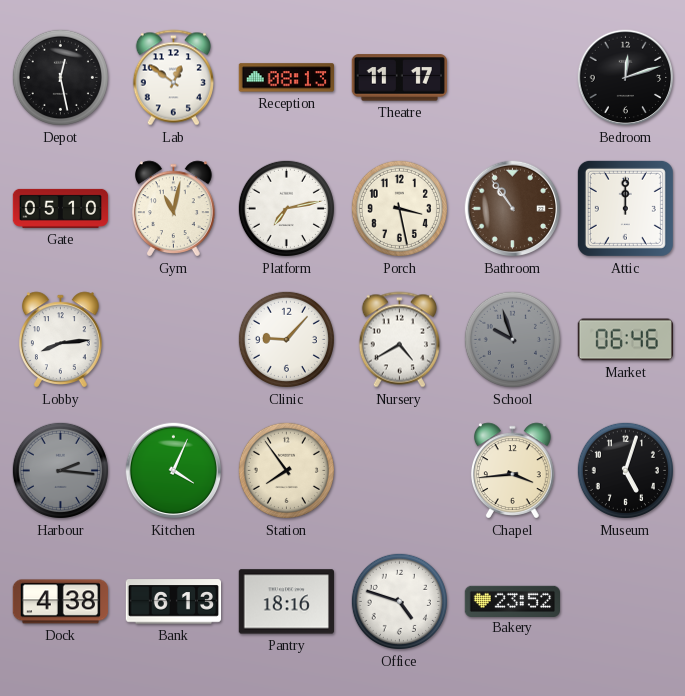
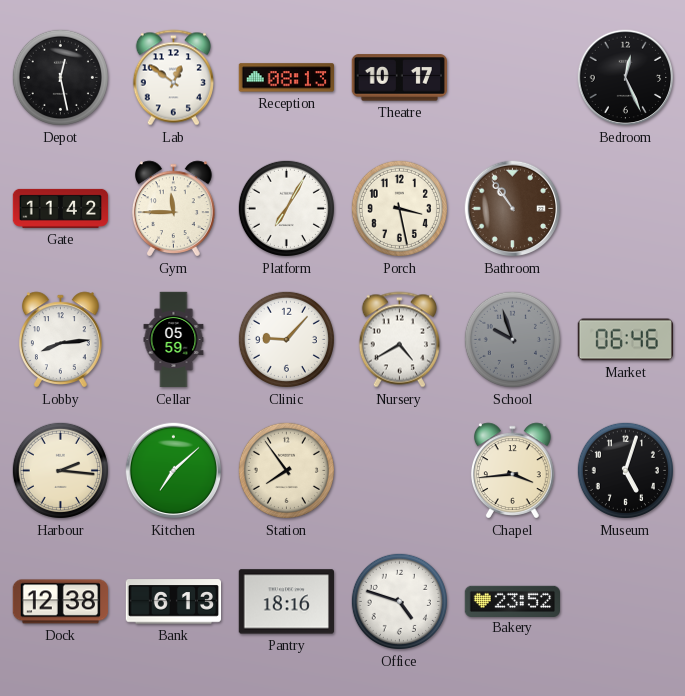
Theatre: 11:17 -> 10:17
Bedroom: 12:12 -> 12:26
Gate: 05:10 -> 11:42
Gym: 11:02 -> 11:45
Platform: 7:13 -> 7:05
Attic: 12:00 -> none
Cellar: none -> 05:59
Harbour dial: grey -> cream
Kitchen: 4:04 -> 7:08
Dock: 4:38 -> 12:38
